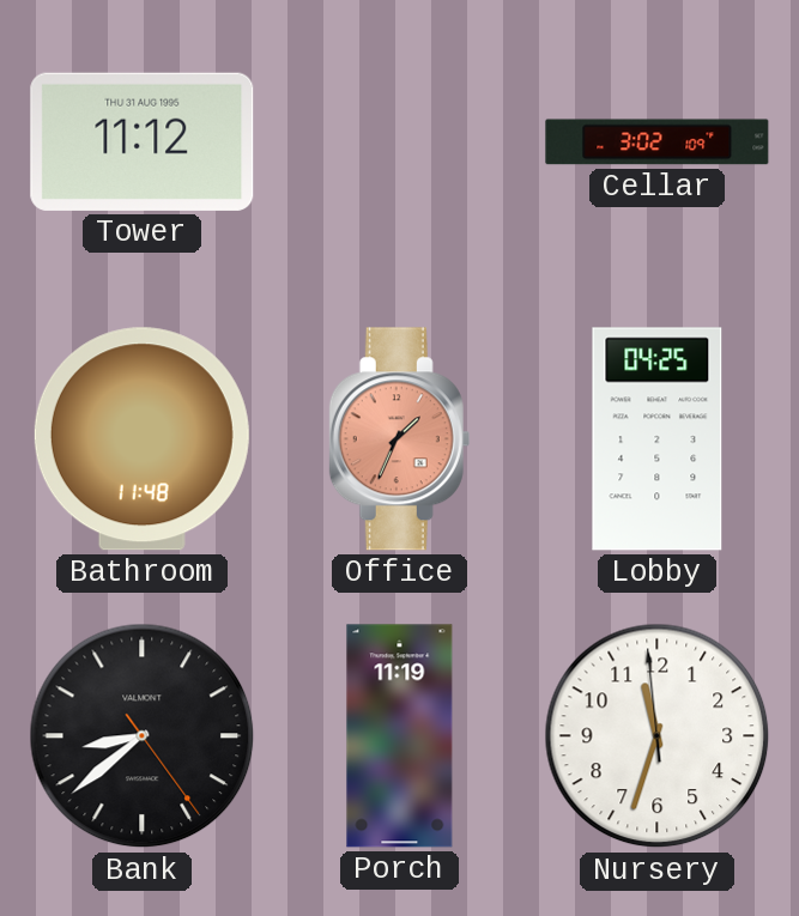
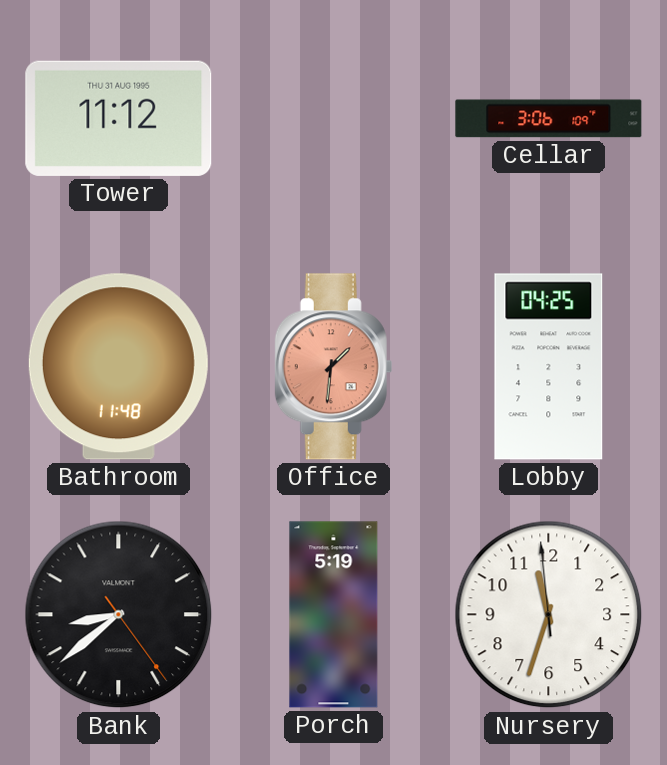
Cellar: 3:02 -> 3:06
Office: 1:34 -> 1:31
Porch: 11:19 -> 5:19
